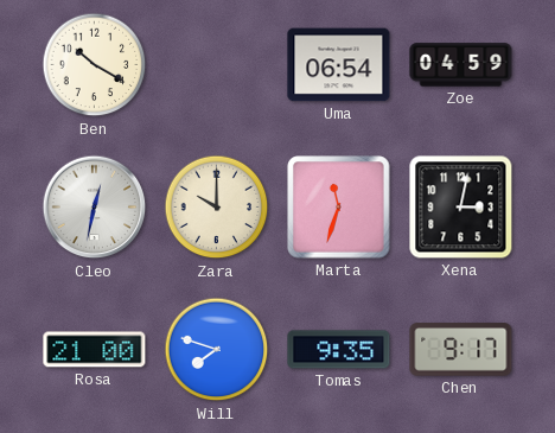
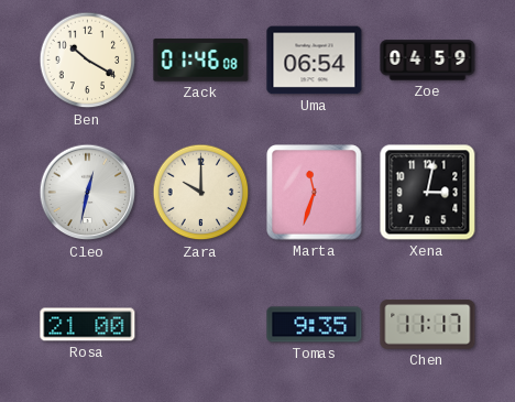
Zack: none -> 01:46
Will: 7:48 -> none
Chen: 9:17 -> 11:17
